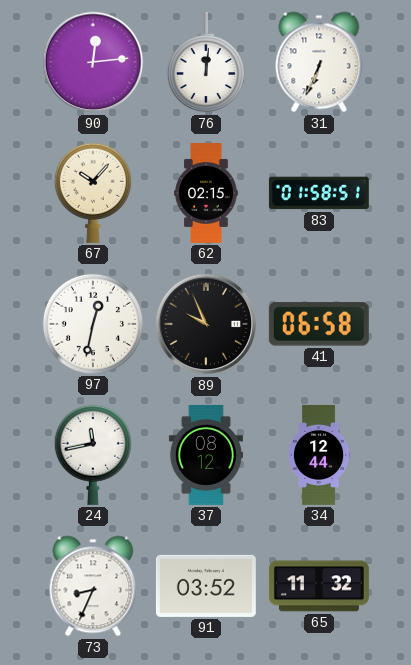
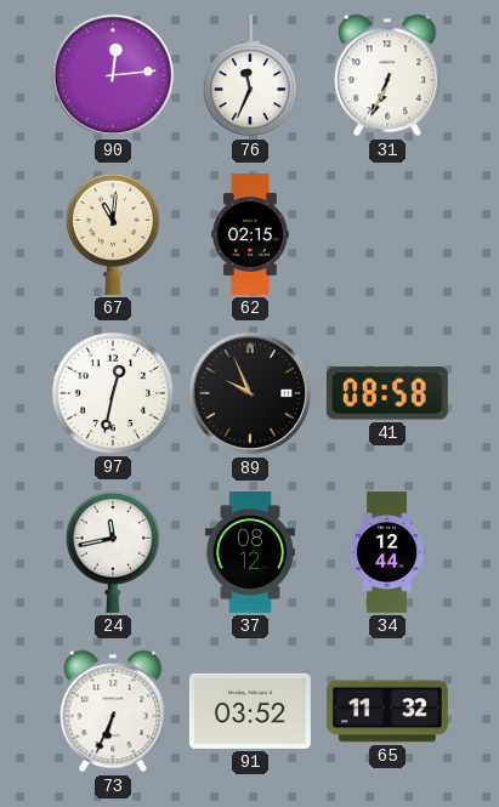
76: 12:01 -> 11:34
67: 10:07 -> 11:01
83: 01:58 -> none
41: 06:58 -> 08:58
73: 8:34 -> 6:34
